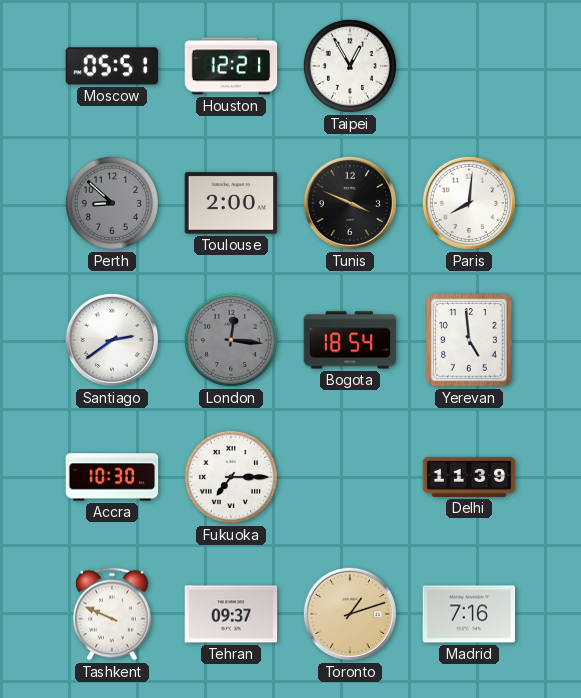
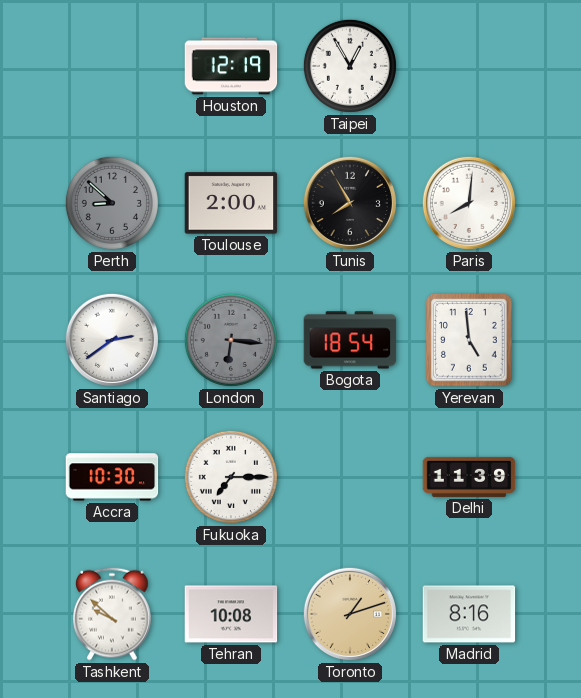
Moscow: 05:51 -> none
Houston: 12:21 -> 12:19
Tunis: 3:49 -> 7:55
London: 12:16 -> 6:16
Tashkent: 9:49 -> 9:52
Tehran: 09:37 -> 10:08
Madrid: 7:16 -> 8:16
